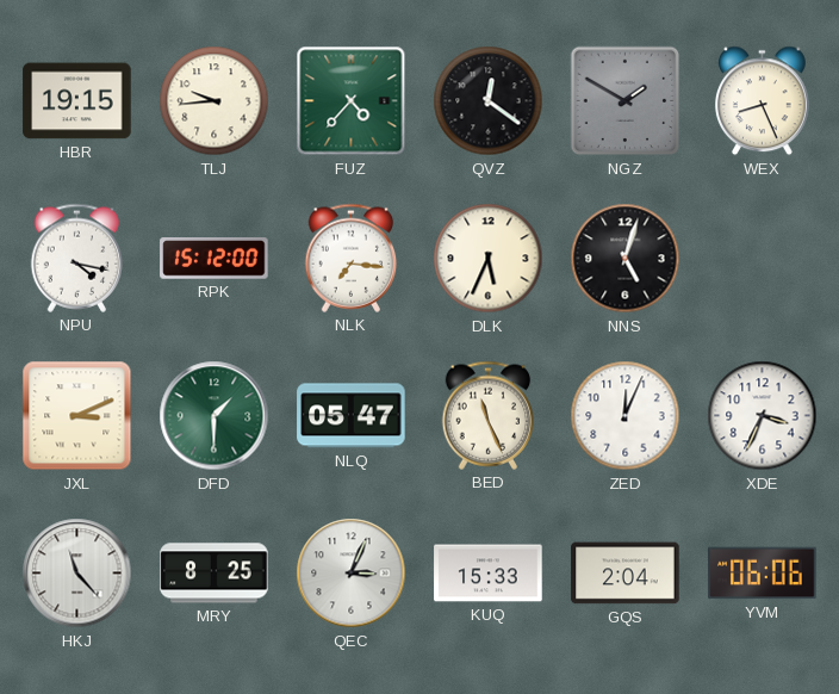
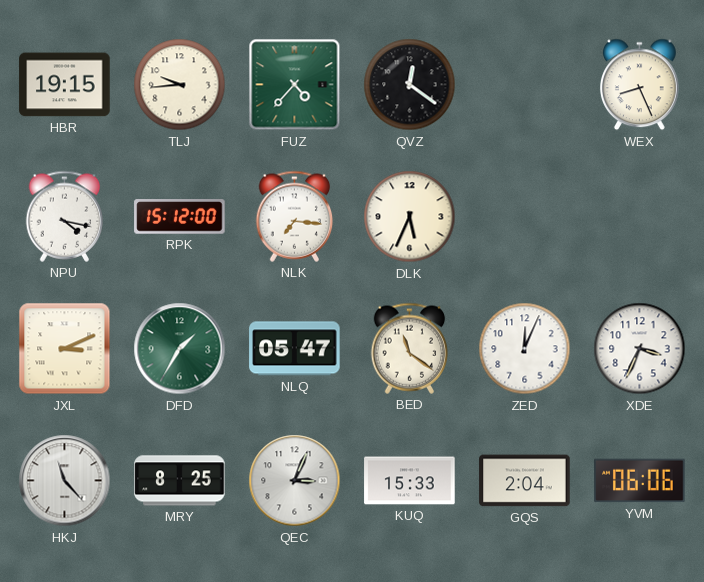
NGZ: 1:50 -> none
NNS: 5:03 -> none
DFD: 1:30 -> 1:35
BED: 11:26 -> 11:21
